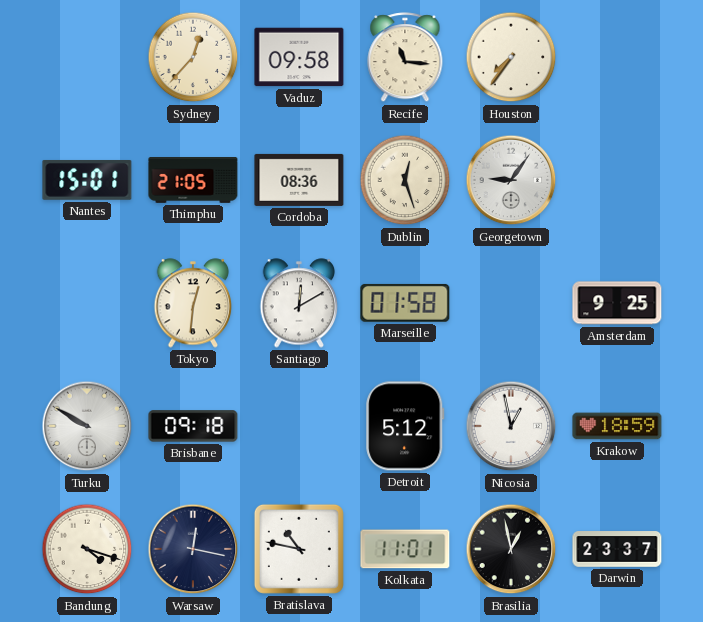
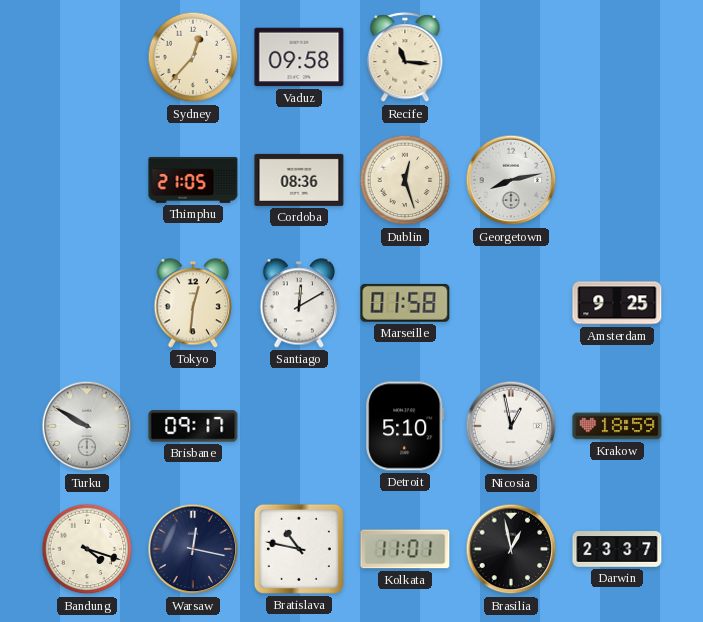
Houston: 7:36 -> none
Nantes: 15:01 -> none
Georgetown: 9:06 -> 8:13
Brisbane: 09:18 -> 09:17
Detroit: 5:12 -> 5:10
